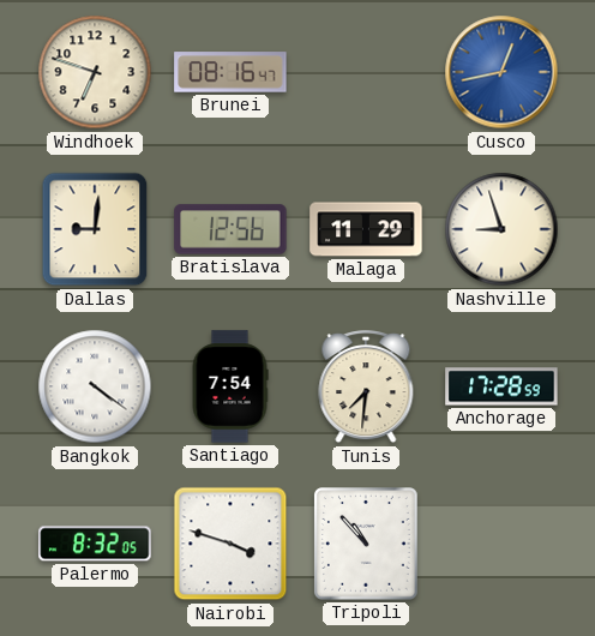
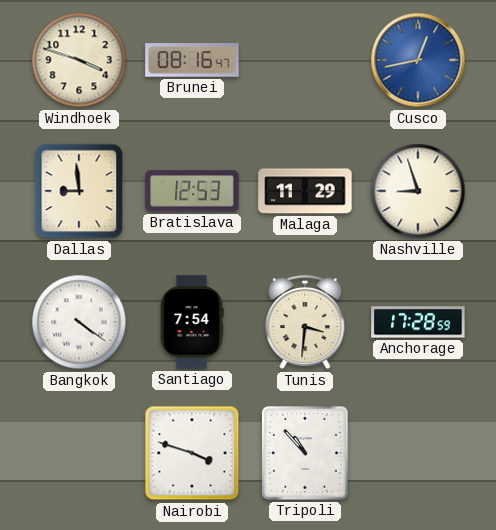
Windhoek: 6:48 -> 3:48
Dallas: 9:01 -> 8:59
Bratislava: 12:56 -> 12:53
Tunis: 7:31 -> 3:31
Palermo: 8:32 -> none
